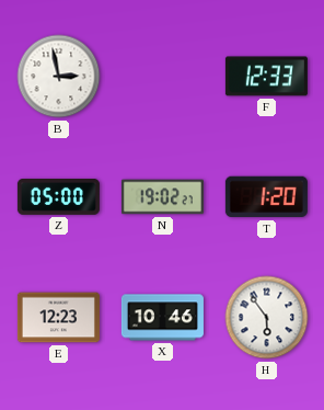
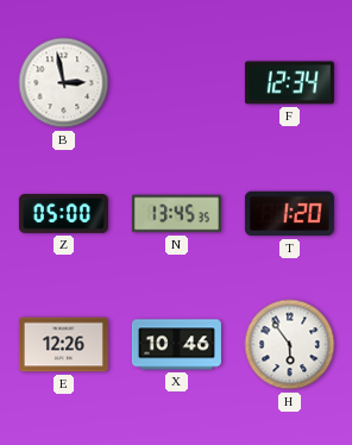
F: 12:33 -> 12:34
N: 19:02 -> 13:45
E: 12:23 -> 12:26
